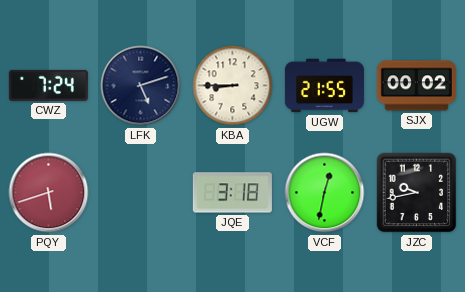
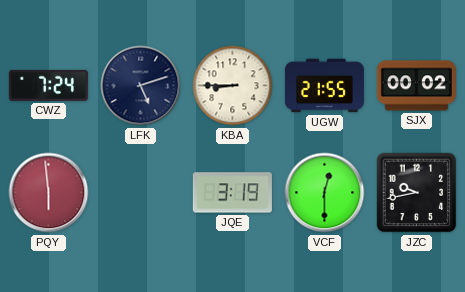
PQY: 5:42 -> 5:59
JQE: 3:18 -> 3:19
VCF: 12:32 -> 12:30
